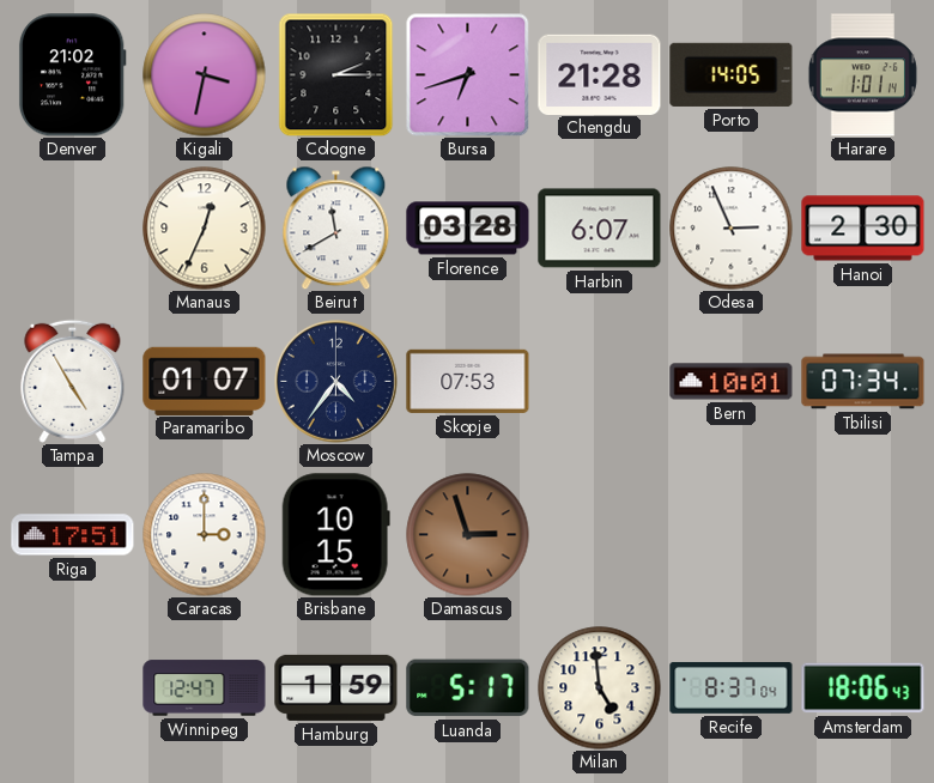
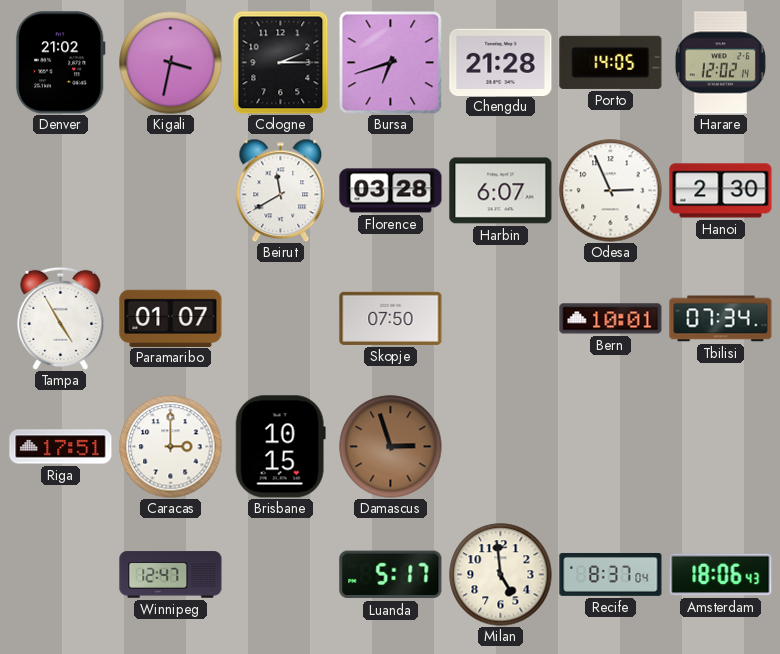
Harare: 1:01 -> 12:02
Manaus: 12:34 -> none
Moscow: 4:36 -> none
Skopje: 07:53 -> 07:50
Hamburg: 1:59 -> none
